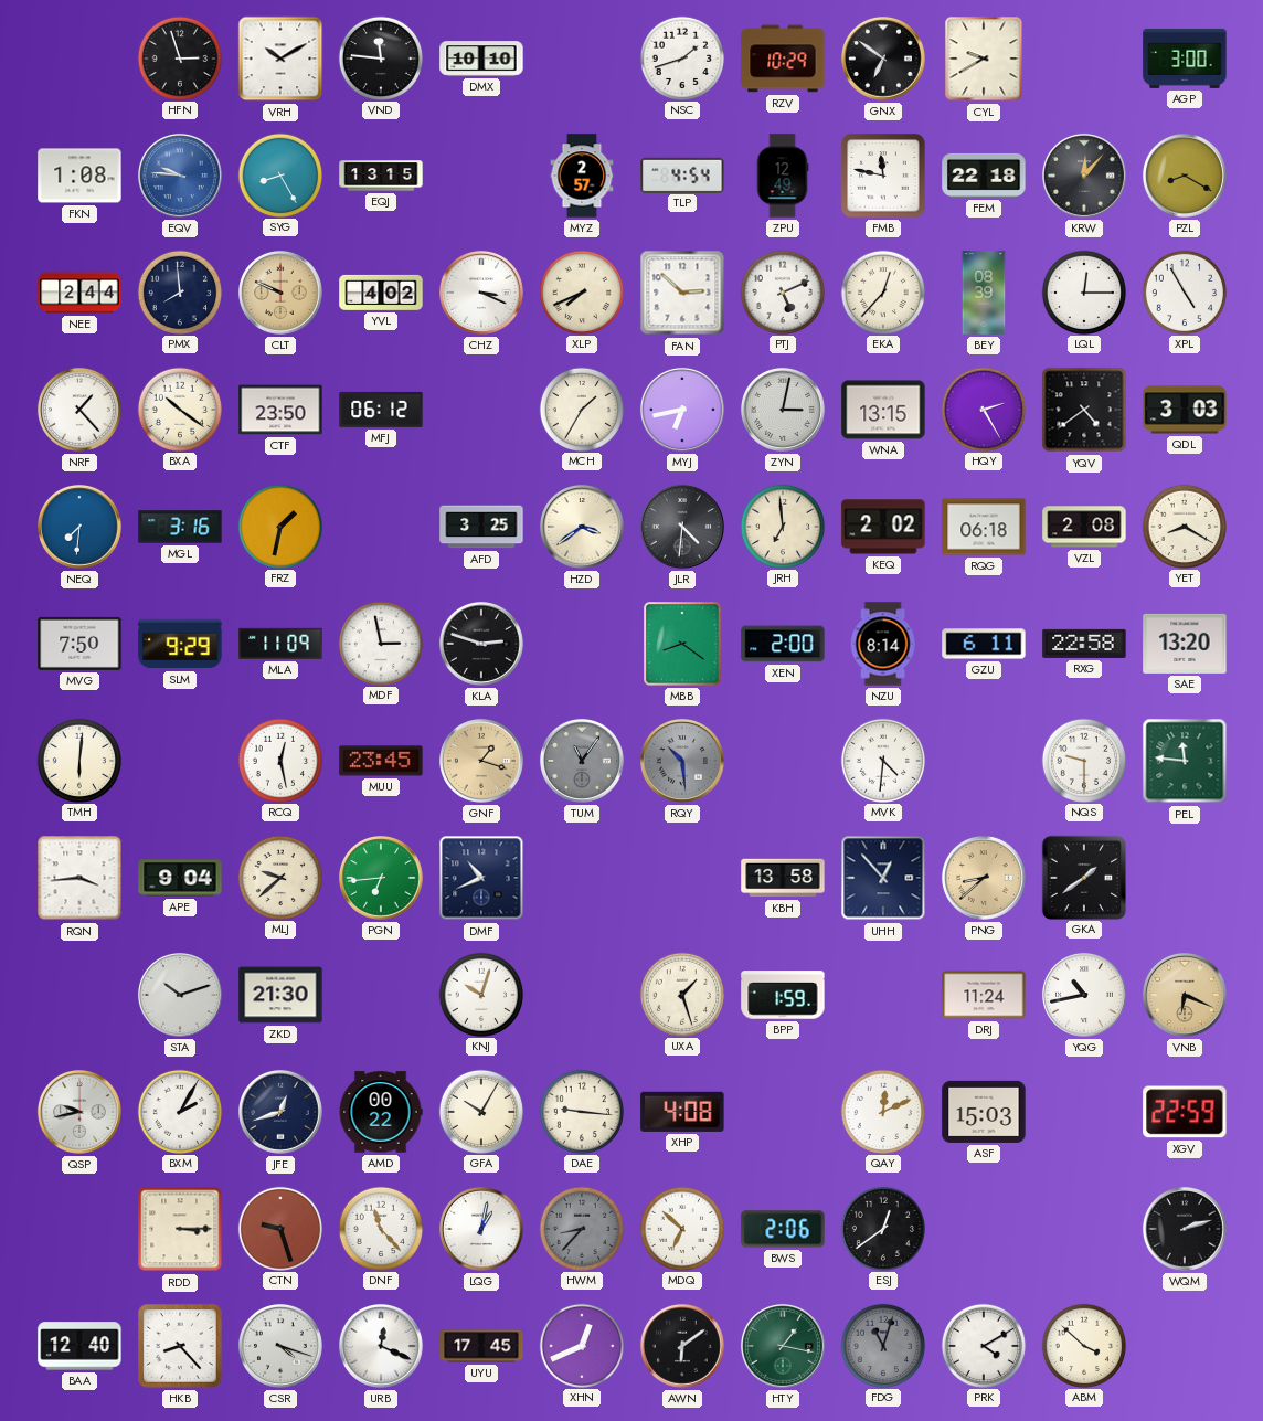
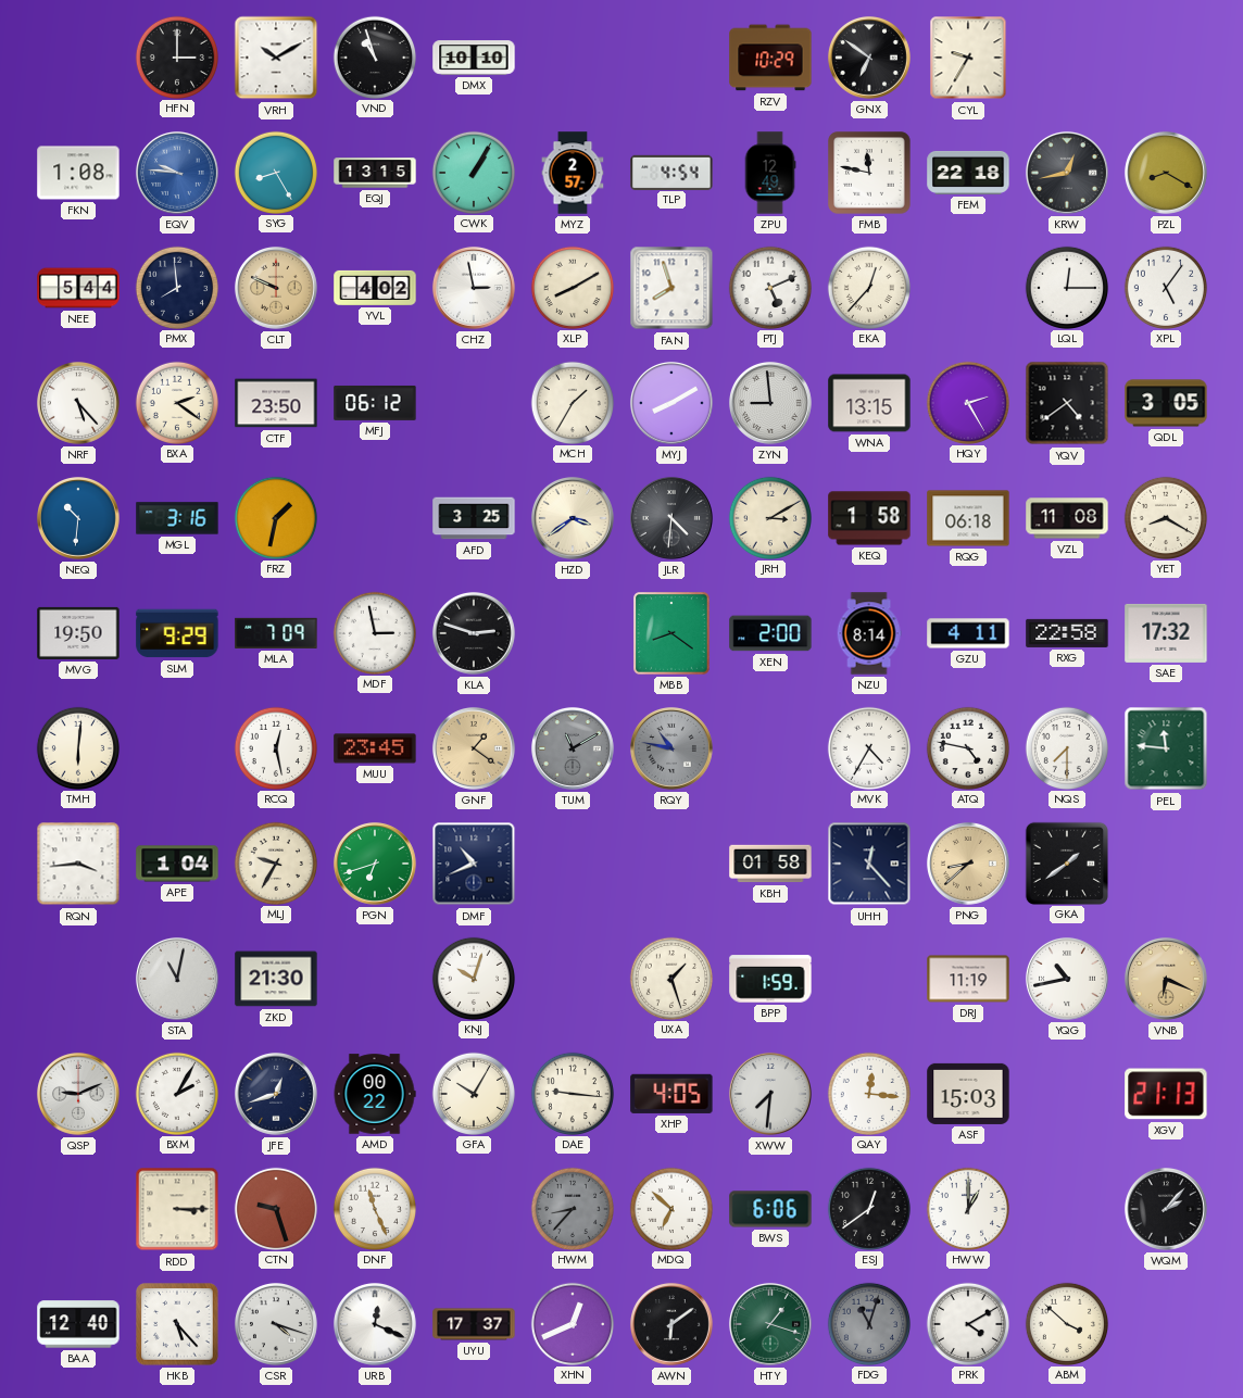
HFN: 2:57 -> 3:00
VND: 11:46 -> 10:57
NSC: 1:42 -> none
CYL: 9:40 -> 9:35
AGP: 3:00 -> none
CWK: none -> 1:05
KRW: 12:07 -> 12:43
NEE: 2:44 -> 5:44
CHZ: 3:19 -> 2:58
XLP: 7:41 -> 8:10
FAN: 2:52 -> 7:57
BEY: 08:39 -> none
XPL: 4:55 -> 5:06
NRF: 1:23 -> 5:23
BXA: 10:21 -> 2:21
MYJ: 6:43 -> 8:10
ZYN: 3:02 -> 8:59
QDL: 3:03 -> 3:05
NEQ: 7:31 -> 10:31
JRH: 6:59 -> 3:10
KEQ: 2:02 -> 1:58
VZL: 2:08 -> 11:08
MVG: 7:50 -> 19:50
MLA: 11:09 -> 7:09
GZU: 6:11 -> 4:11
SAE: 13:20 -> 17:32
GNF: 1:18 -> 1:21
TUM: 11:06 -> 11:10
RQY: 10:29 -> 10:47
MVK: 4:31 -> 4:35
ATQ: none -> 4:47
NQS: 9:30 -> 7:30
APE: 9:04 -> 1:04
MLJ: 9:38 -> 9:35
PGN: 6:44 -> 6:42
KBH: 13:58 -> 01:58
UHH: 12:53 -> 12:23
STA: 10:12 -> 11:02
DRJ: 11:24 -> 11:19
QSP: 9:43 -> 9:11
XHP: 4:08 -> 4:05
XWW: none -> 7:31
QAY: 12:11 -> 12:16
XGV: 22:59 -> 21:13
DNF: 11:23 -> 11:26
LQG: 1:02 -> none
BWS: 2:06 -> 6:06
HWW: none -> 1:00
WQM: 2:12 -> 2:07
HKB: 8:23 -> 5:23
UYU: 17:45 -> 17:37
HTY: 1:17 -> 1:18
